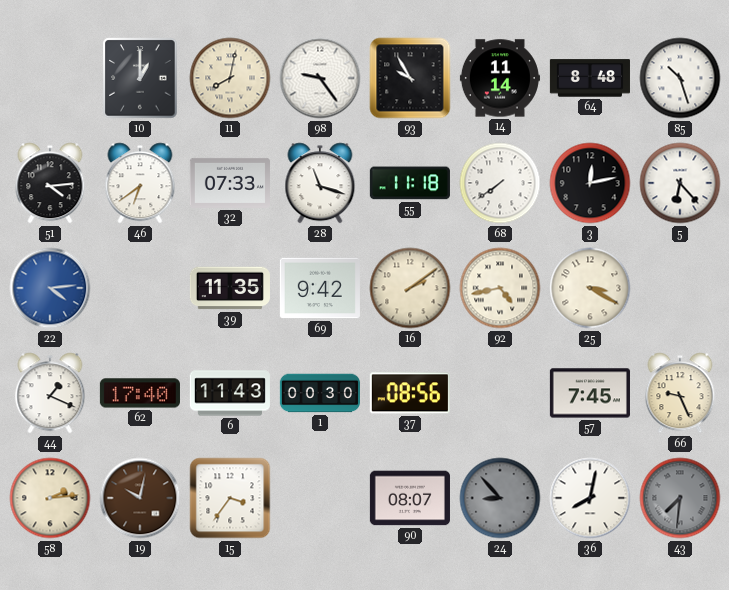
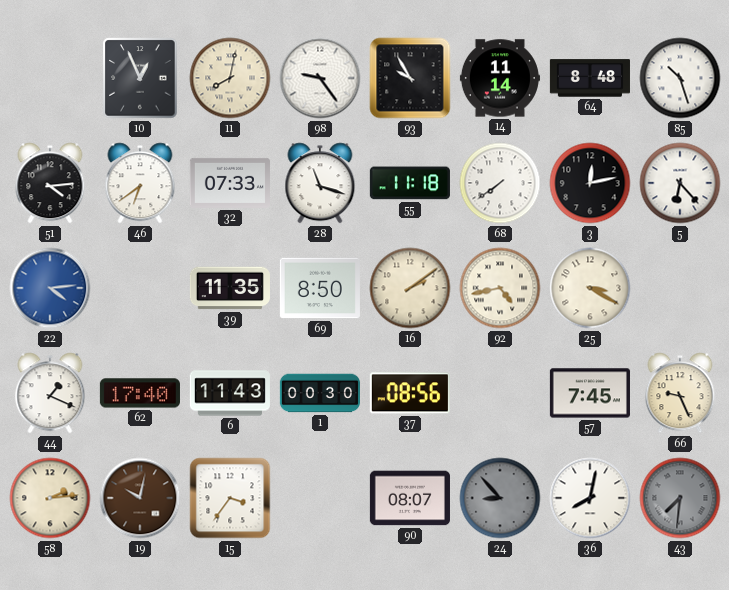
10: 1:00 -> 12:56
69: 9:42 -> 8:50
